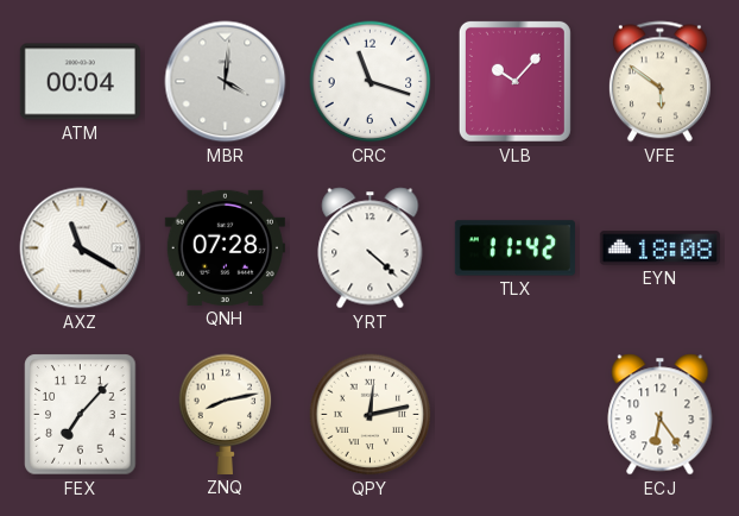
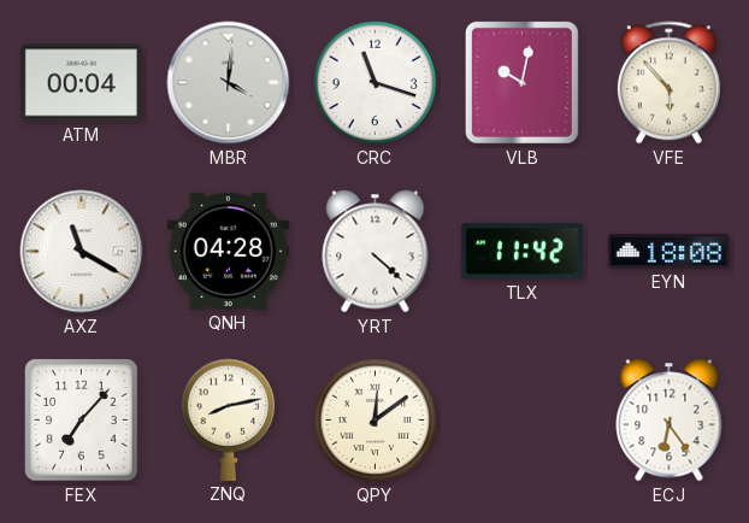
VLB: 10:07 -> 10:02
VFE: 5:51 -> 5:53
QNH: 07:28 -> 04:28
QPY: 12:13 -> 12:09
